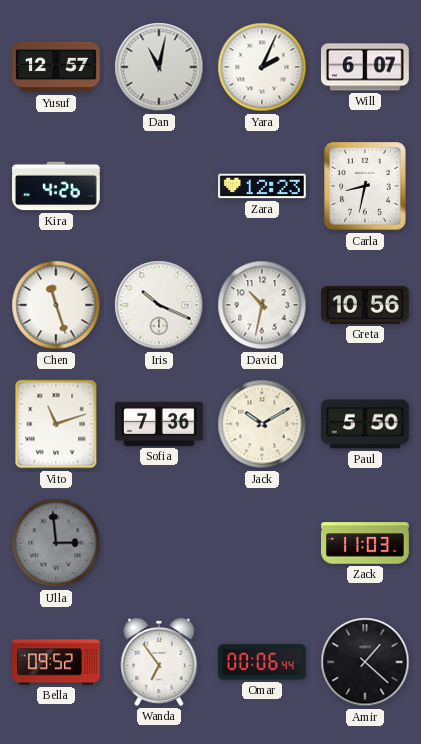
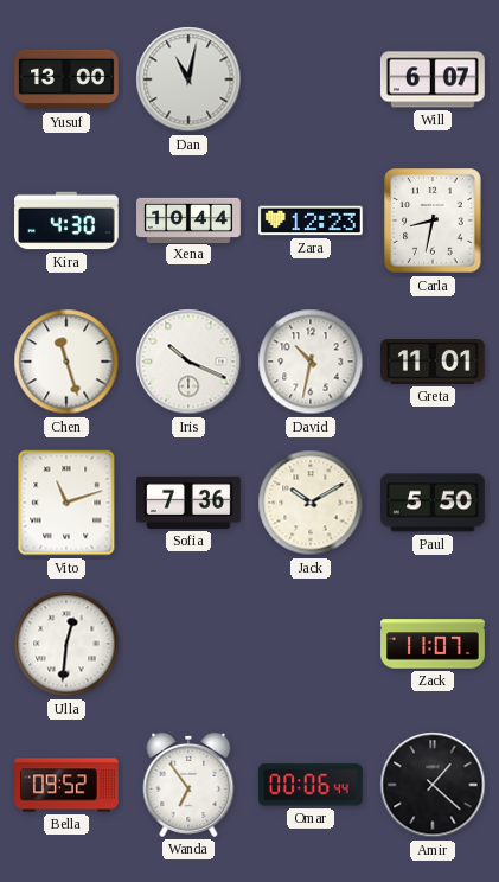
Yusuf: 12:57 -> 13:00
Yara: 2:04 -> none
Kira: 4:26 -> 4:30
Xena: none -> 10:44
Greta: 10:56 -> 11:01
Ulla: 2:59 -> 12:31
Ulla dial: grey -> white
Zack: 11:03 -> 11:07
